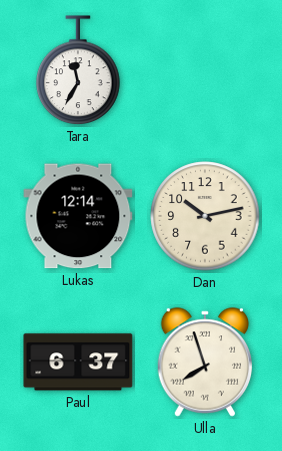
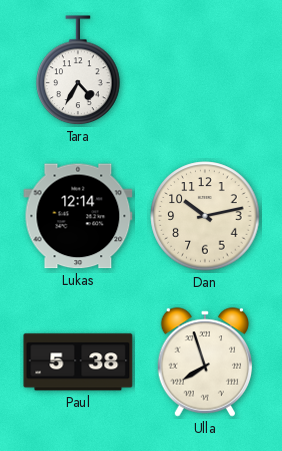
Tara: 11:35 -> 4:35
Paul: 6:37 -> 5:38
